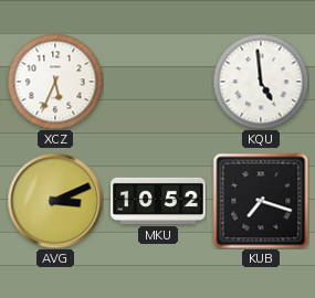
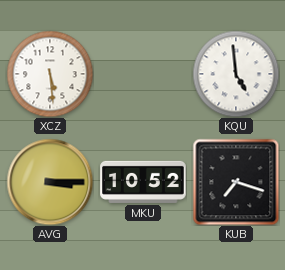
XCZ: 5:34 -> 5:29
AVG: 3:11 -> 3:15
